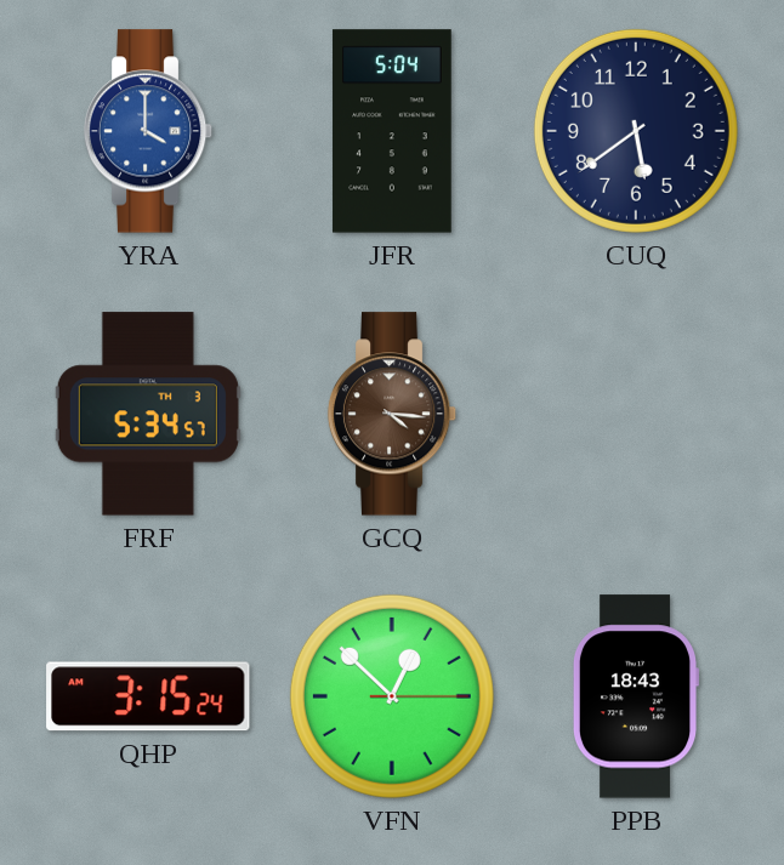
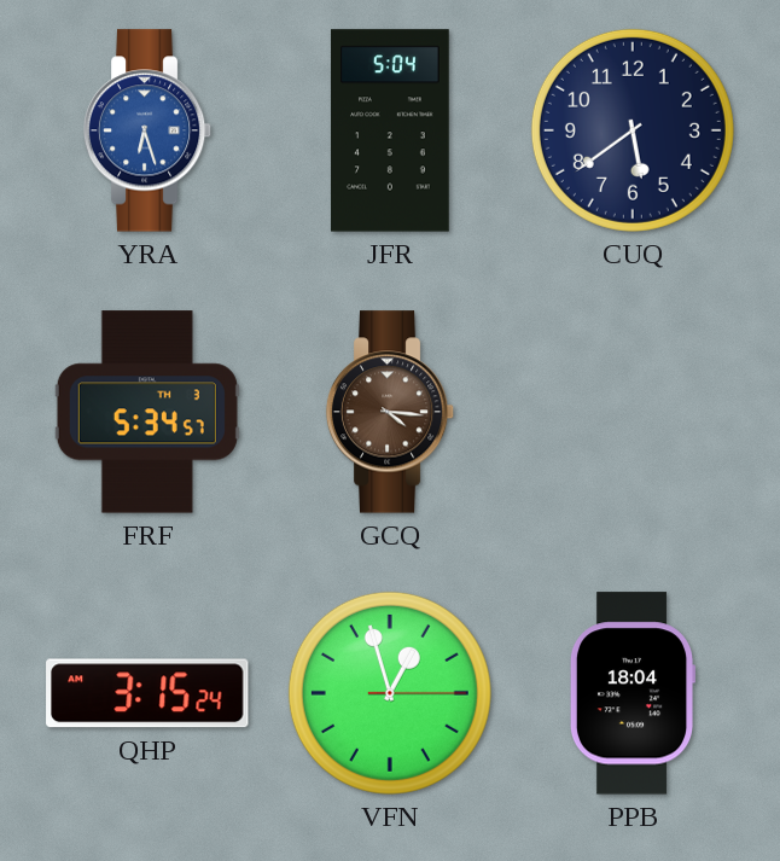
YRA: 4:00 -> 6:27
VFN: 12:52 -> 12:57
PPB: 18:43 -> 18:04
